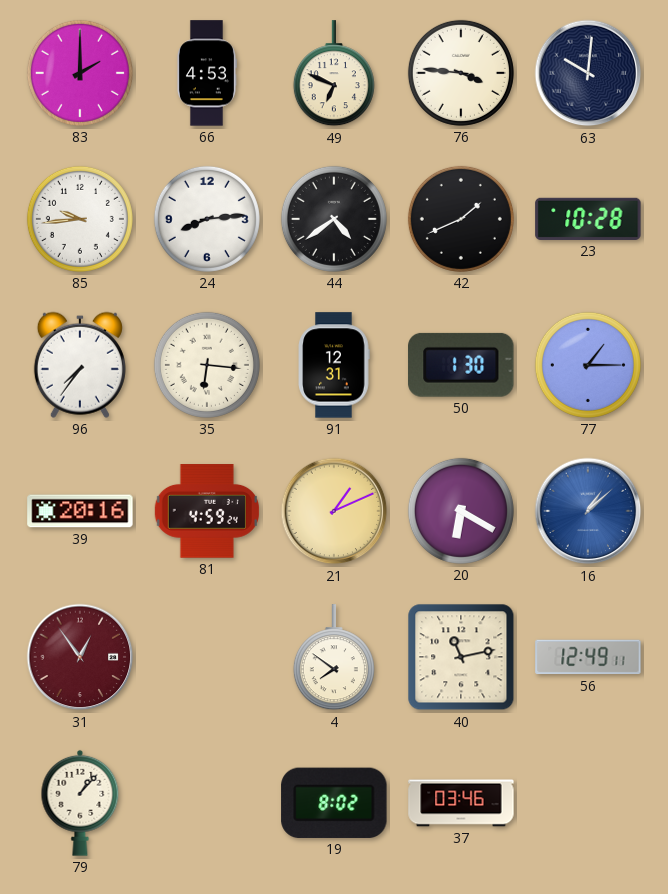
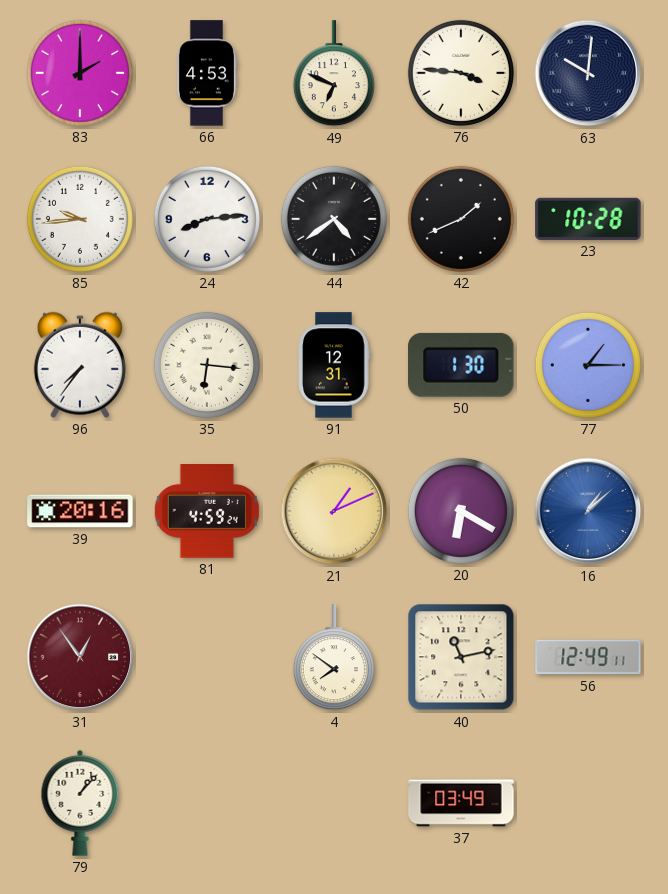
19: 8:02 -> none
37: 03:46 -> 03:49
